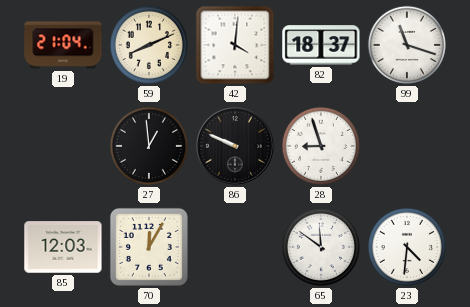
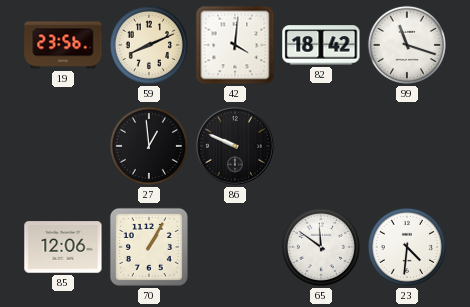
19: 21:04 -> 23:56
82: 18:37 -> 18:42
28: 8:57 -> none
85: 12:03 -> 12:06
70: 12:05 -> 1:05
